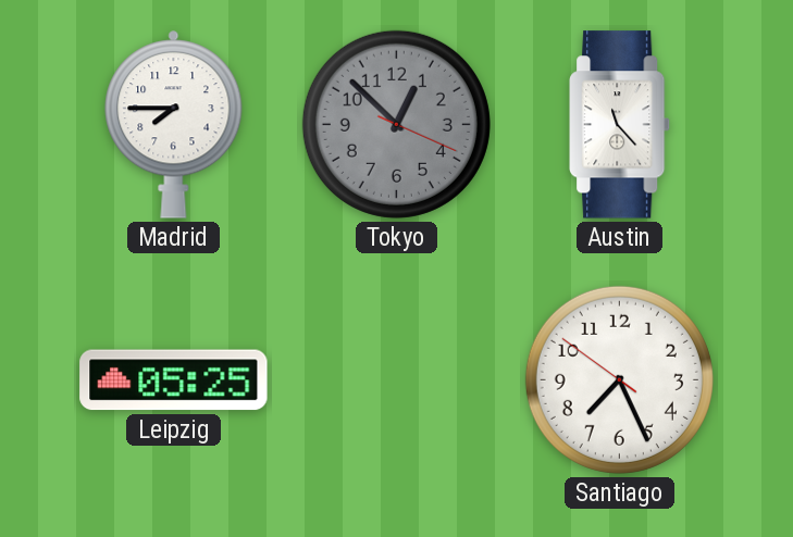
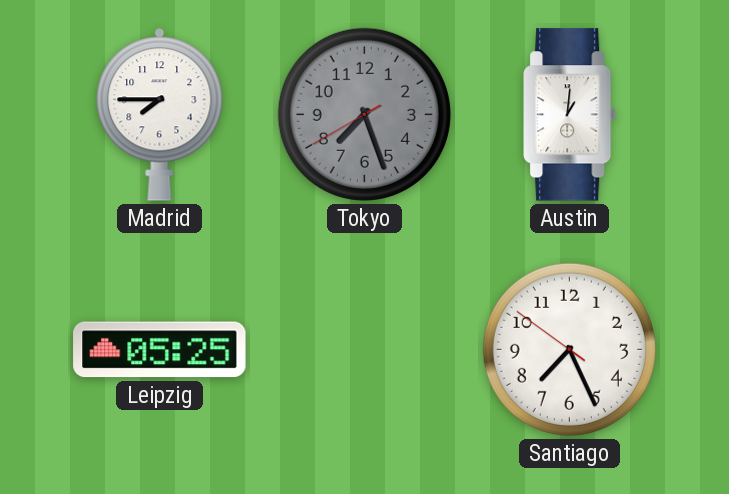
Tokyo: 12:52 -> 7:26
Austin: 11:23 -> 1:01
